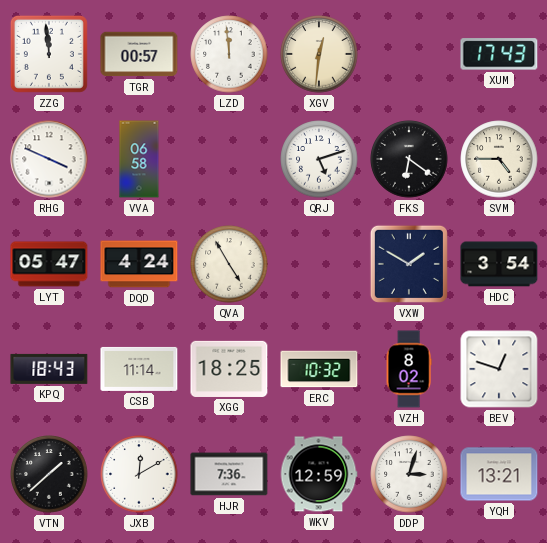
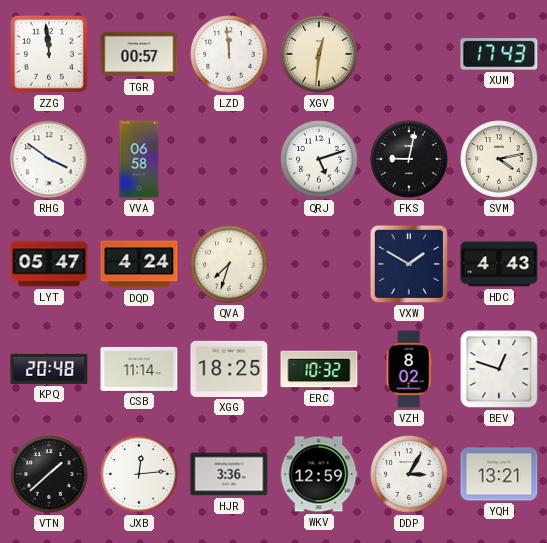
RHG: 3:49 -> 3:51
FKS: 6:21 -> 9:02
SVM: 4:45 -> 4:13
QVA: 4:55 -> 7:33
HDC: 3:54 -> 4:43
KPQ: 18:43 -> 20:48
JXB: 12:10 -> 12:14
HJR: 7:36 -> 3:36
DDP: 3:03 -> 3:05
